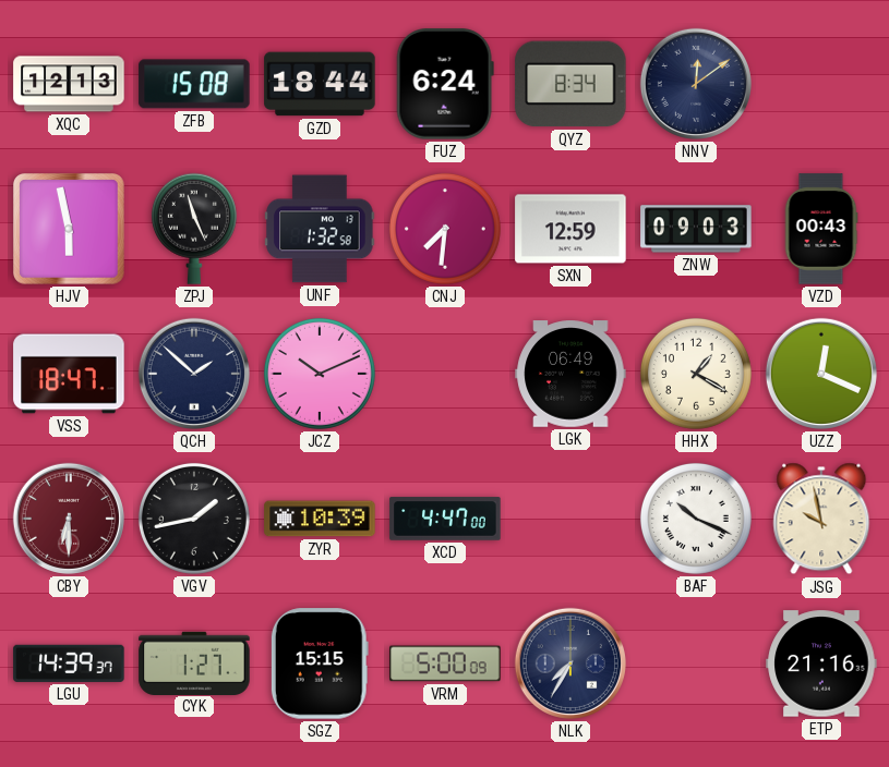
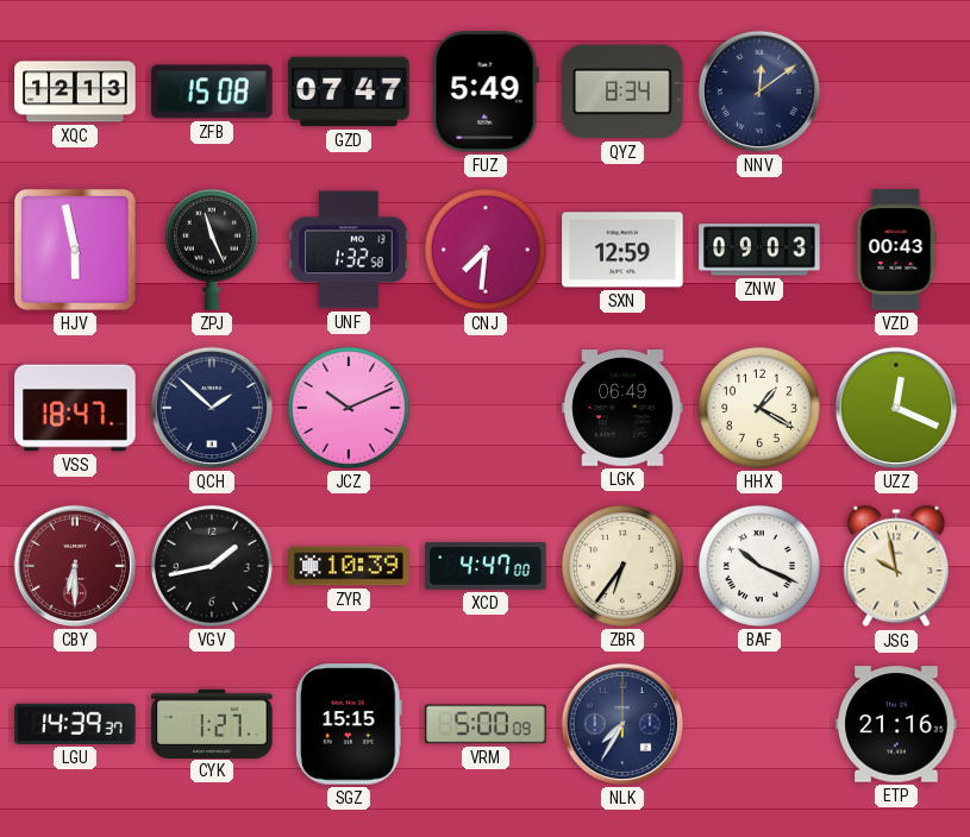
GZD: 18:44 -> 07:47
FUZ: 6:24 -> 5:49
ZBR: none -> 6:36
